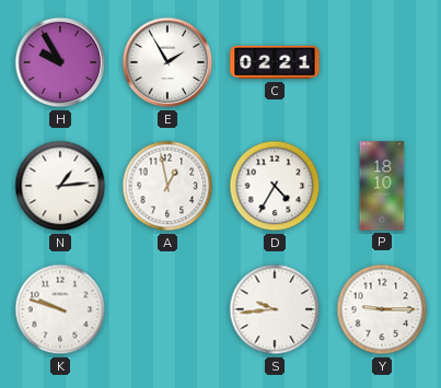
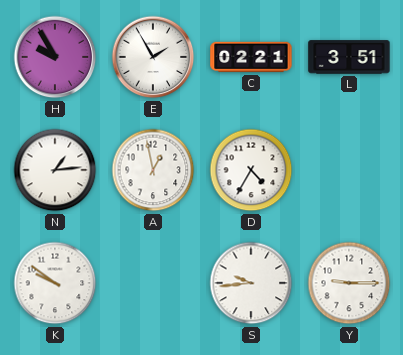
L: none -> 3:51
P: 18:10 -> none
K: 9:48 -> 9:51
